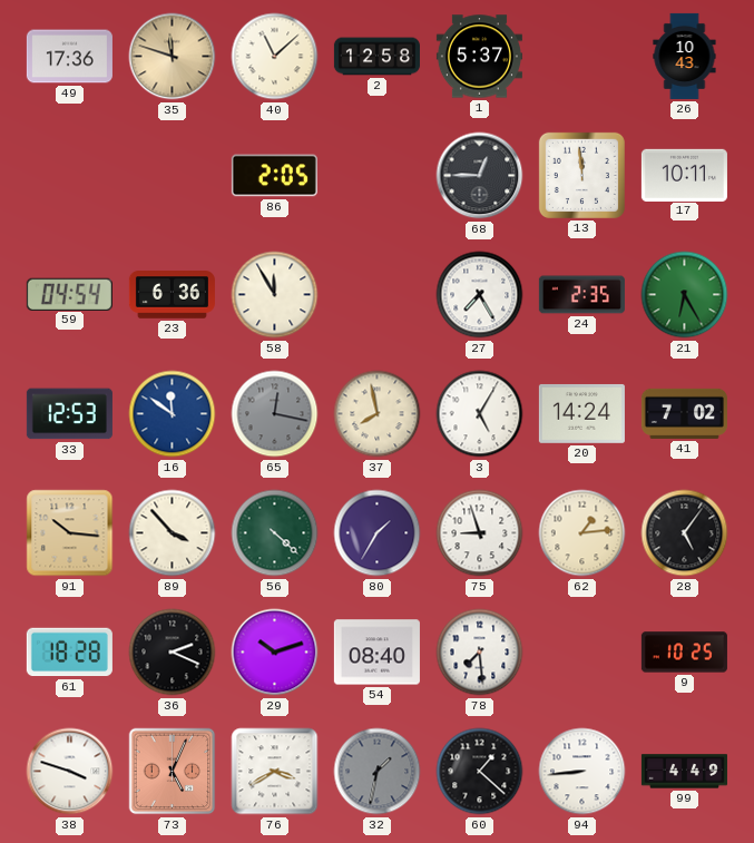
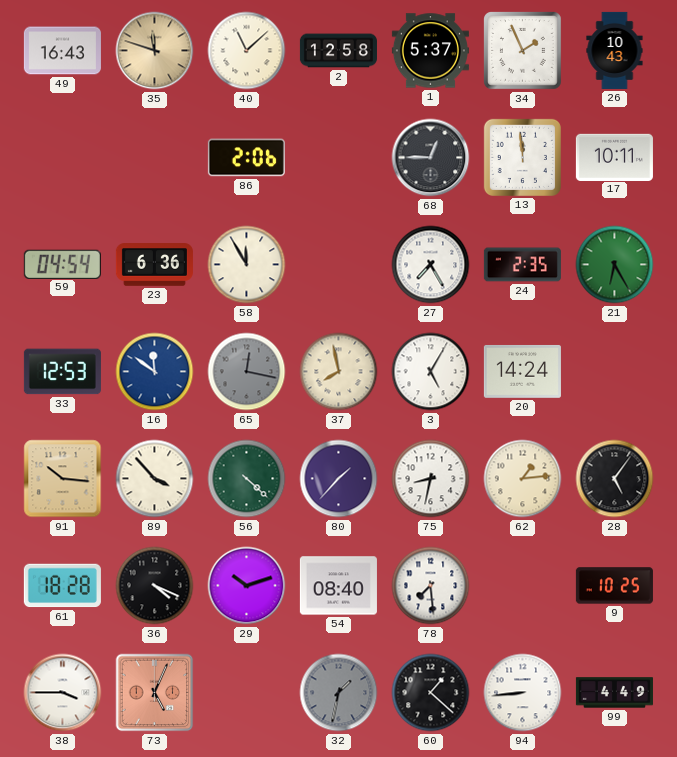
49: 17:36 -> 16:43
34: none -> 1:56
86: 2:05 -> 2:06
41: 7:02 -> none
80: 1:35 -> 1:37
75: 8:57 -> 8:32
36: 2:19 -> 4:19
38: 3:48 -> 3:45
76: 3:40 -> none
